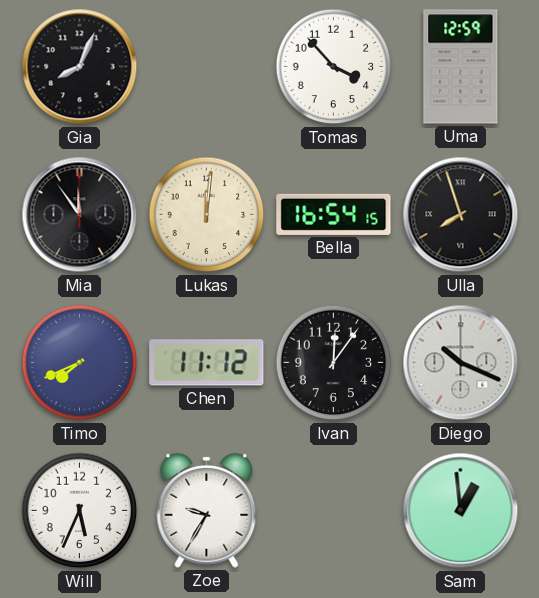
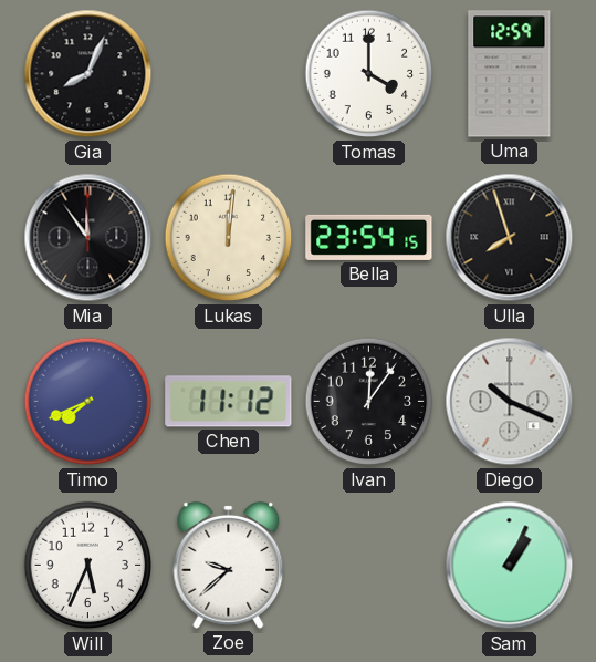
Tomas: 3:53 -> 4:00
Bella: 16:54 -> 23:54
Zoe: 9:35 -> 9:38
Sam: 12:59 -> 1:04
